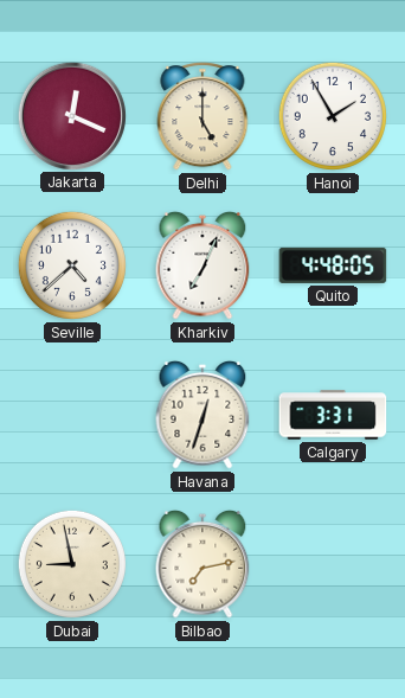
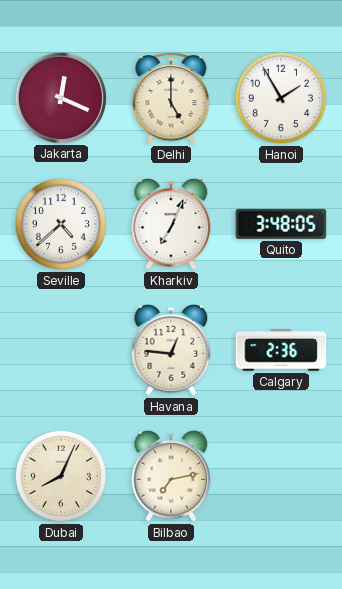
Quito: 4:48 -> 3:48
Havana: 12:33 -> 12:46
Calgary: 3:31 -> 2:36
Dubai: 8:58 -> 8:04
